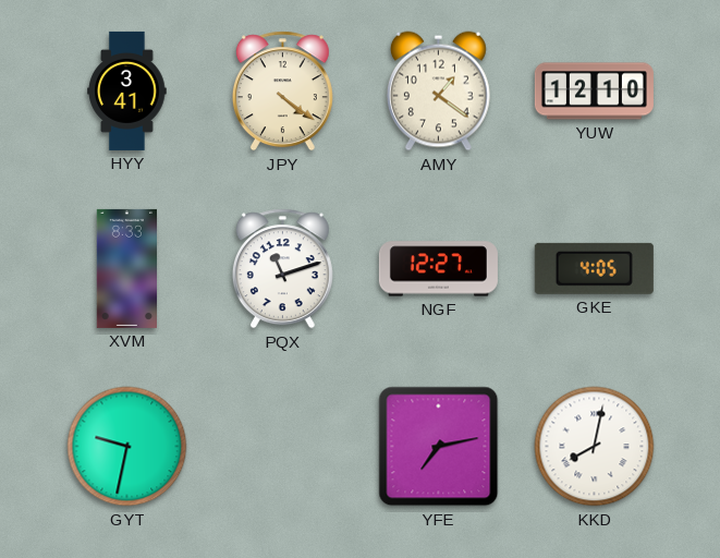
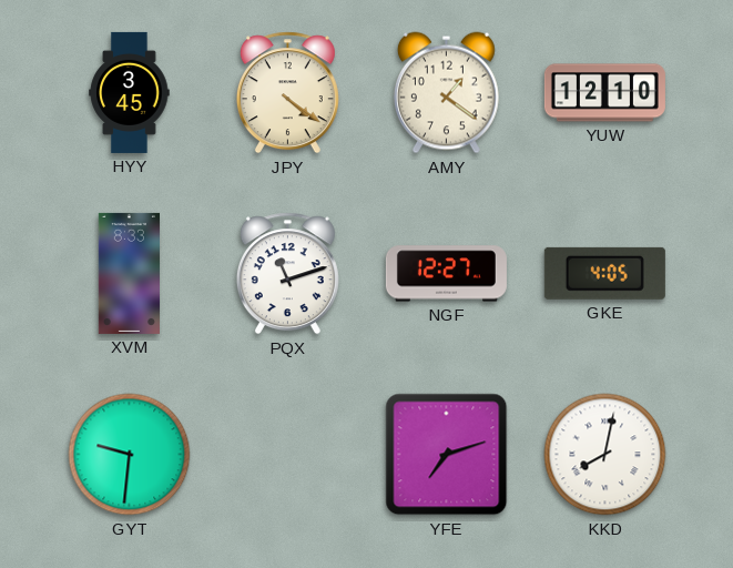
HYY: 3:41 -> 3:45
GYT: 9:32 -> 9:31
YFE: 7:13 -> 7:12
